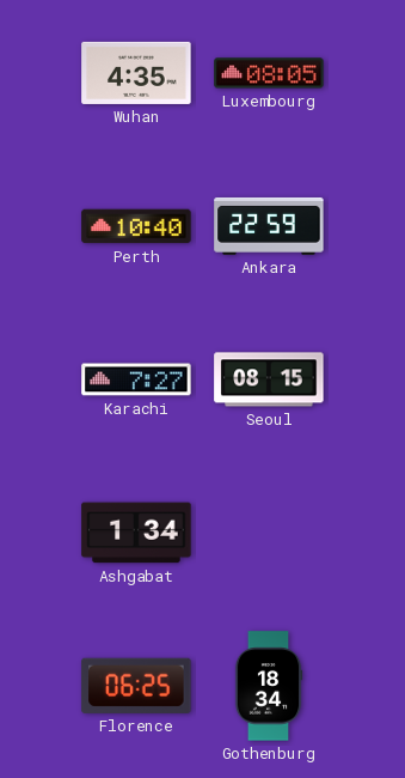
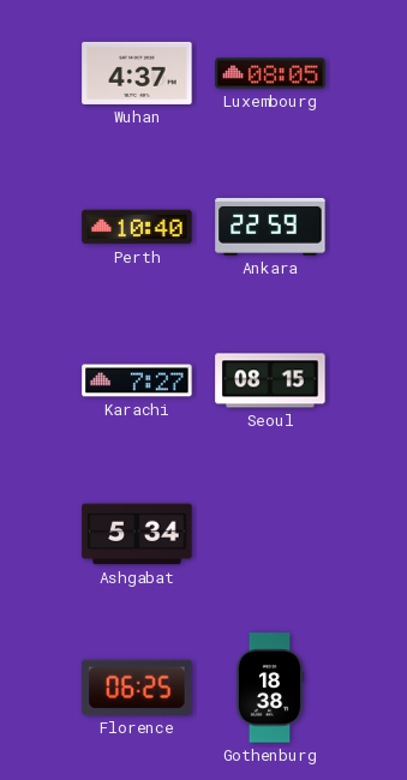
Wuhan: 4:35 -> 4:37
Ashgabat: 1:34 -> 5:34
Gothenburg: 18:34 -> 18:38
